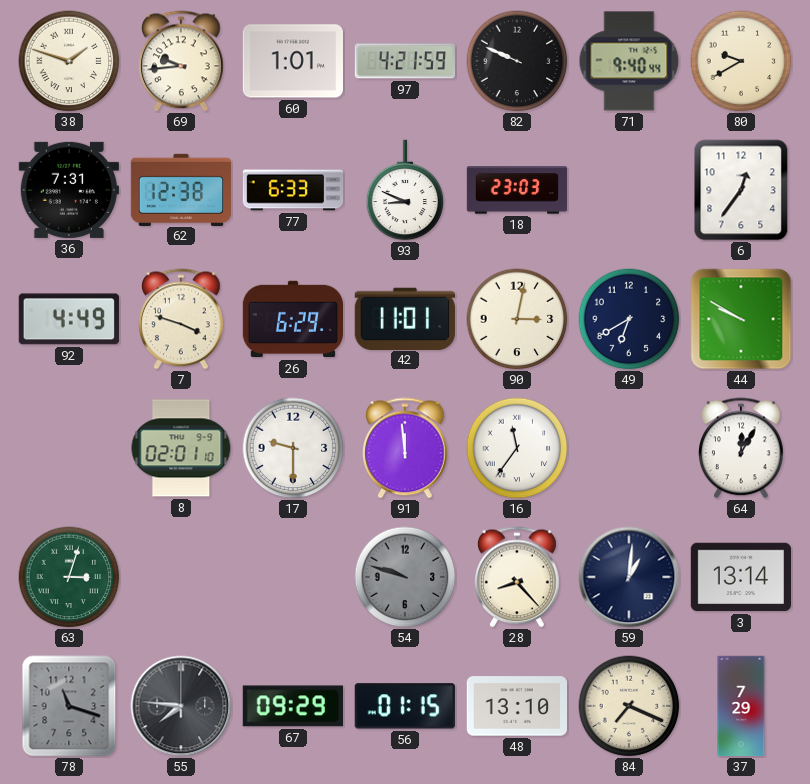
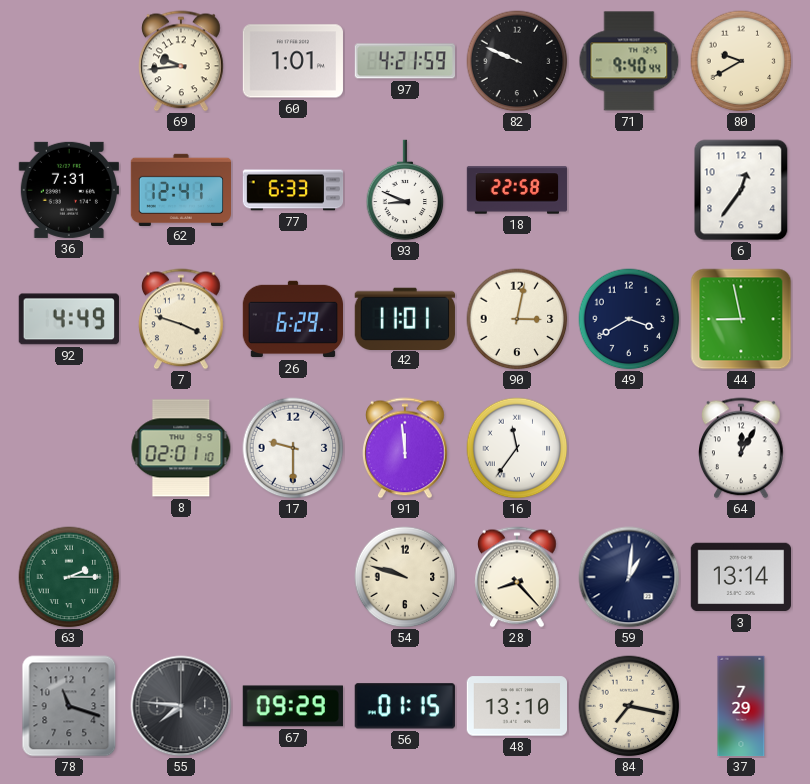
38: 1:48 -> none
62: 12:38 -> 12:41
18: 23:03 -> 22:58
49: 6:40 -> 3:40
44: 9:50 -> 8:58
63: 3:03 -> 2:15
54 dial: grey -> cream
84: 7:19 -> 7:17
